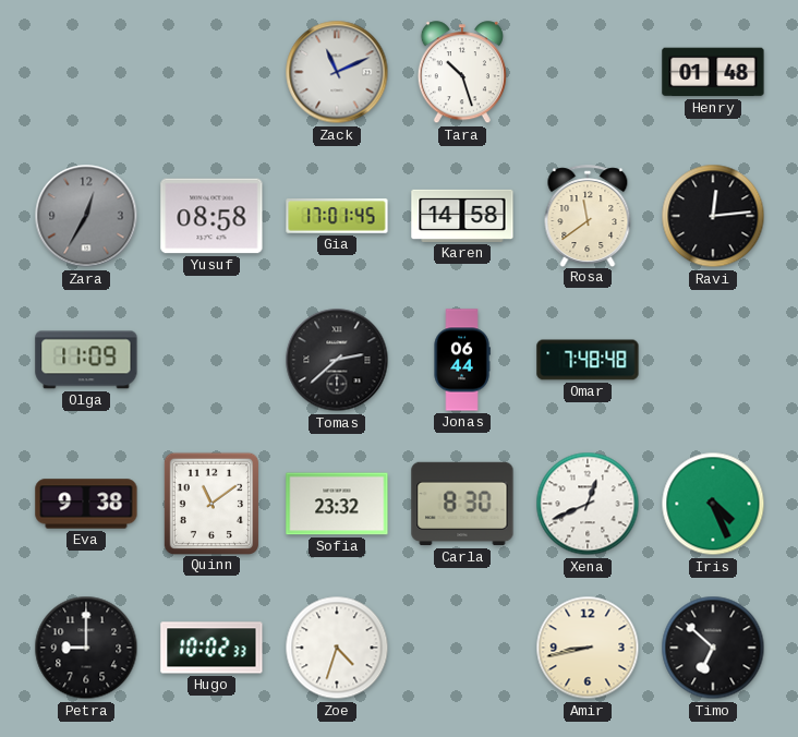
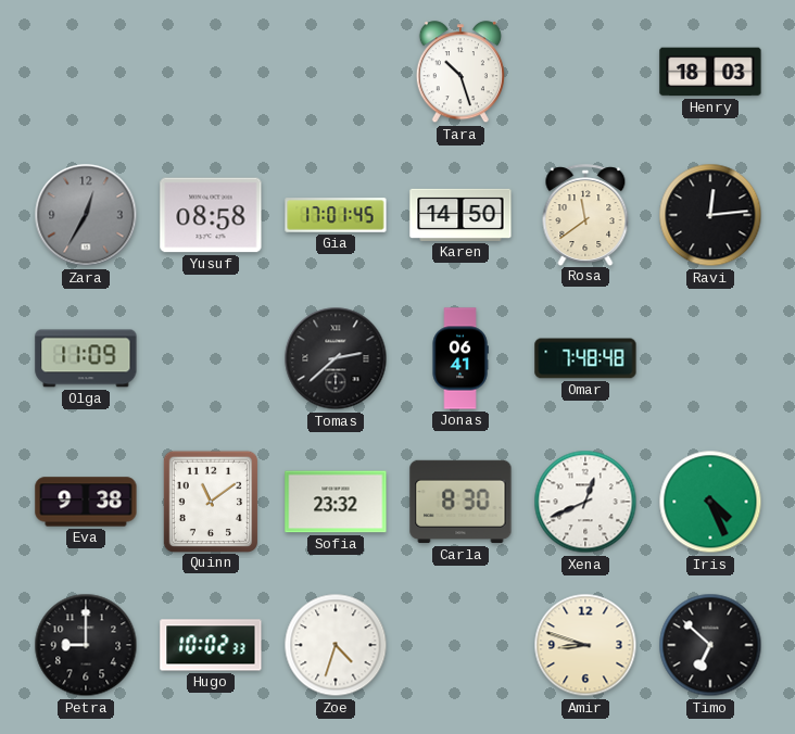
Zack: 11:11 -> none
Henry: 01:48 -> 18:03
Karen: 14:58 -> 14:50
Jonas: 06:44 -> 06:41
Amir: 8:43 -> 8:48
